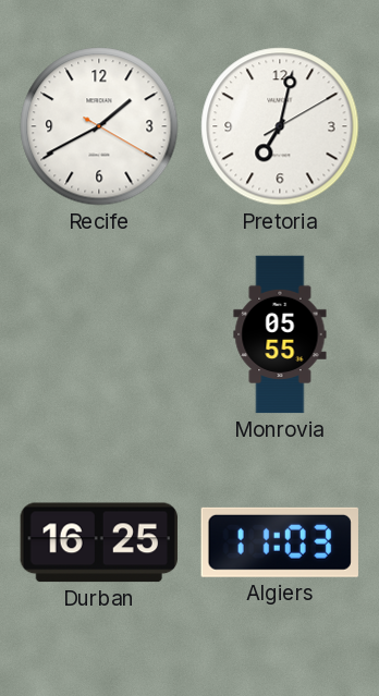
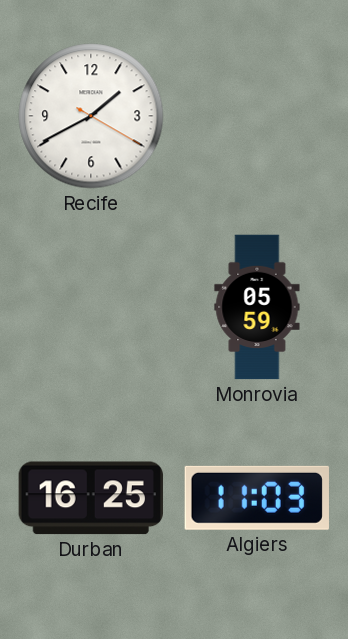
Pretoria: 7:02 -> none
Monrovia: 05:55 -> 05:59
